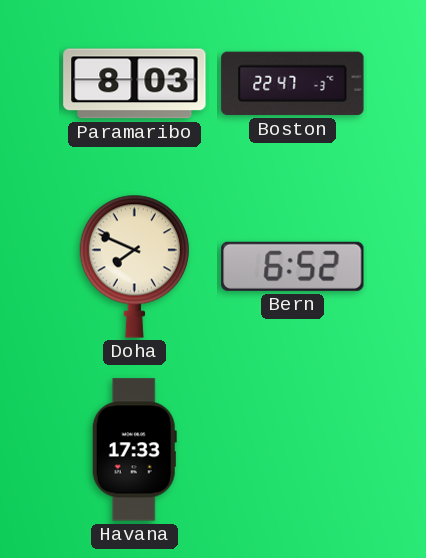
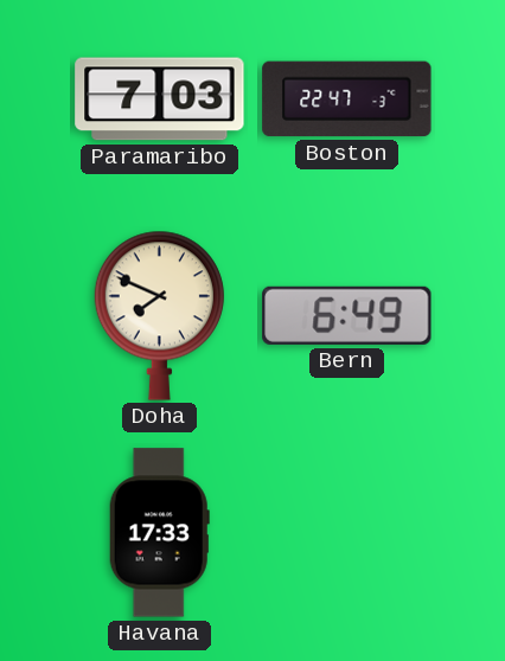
Paramaribo: 8:03 -> 7:03
Bern: 6:52 -> 6:49
